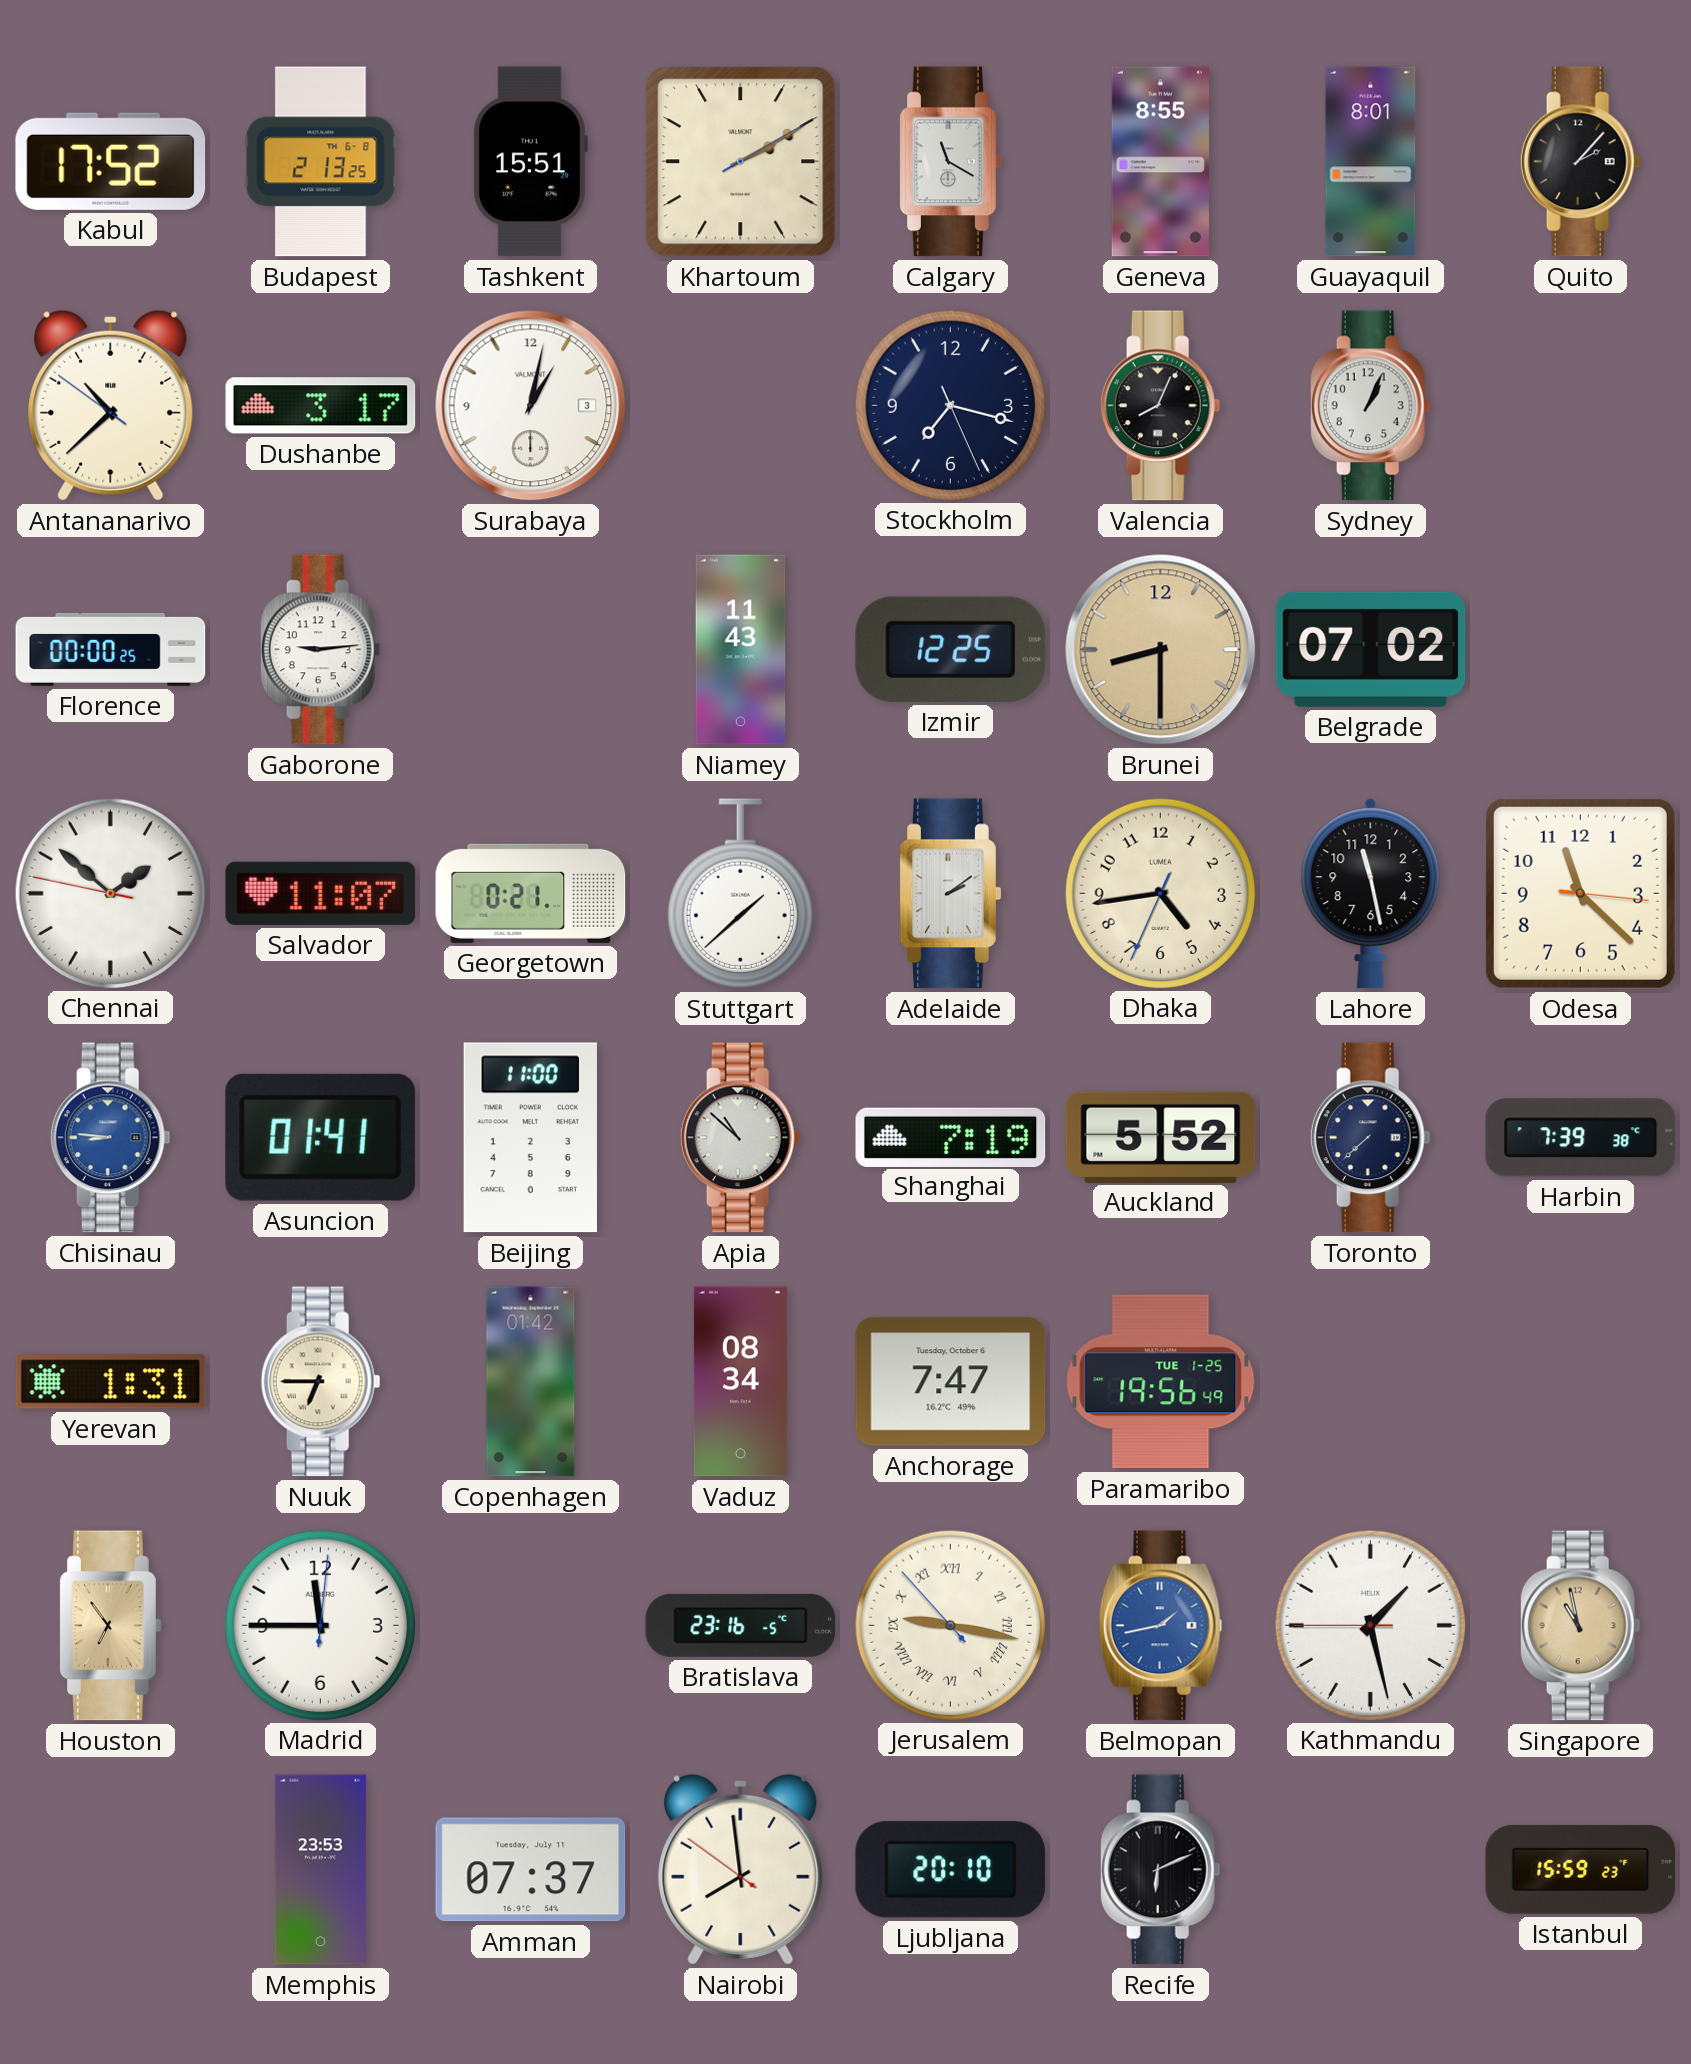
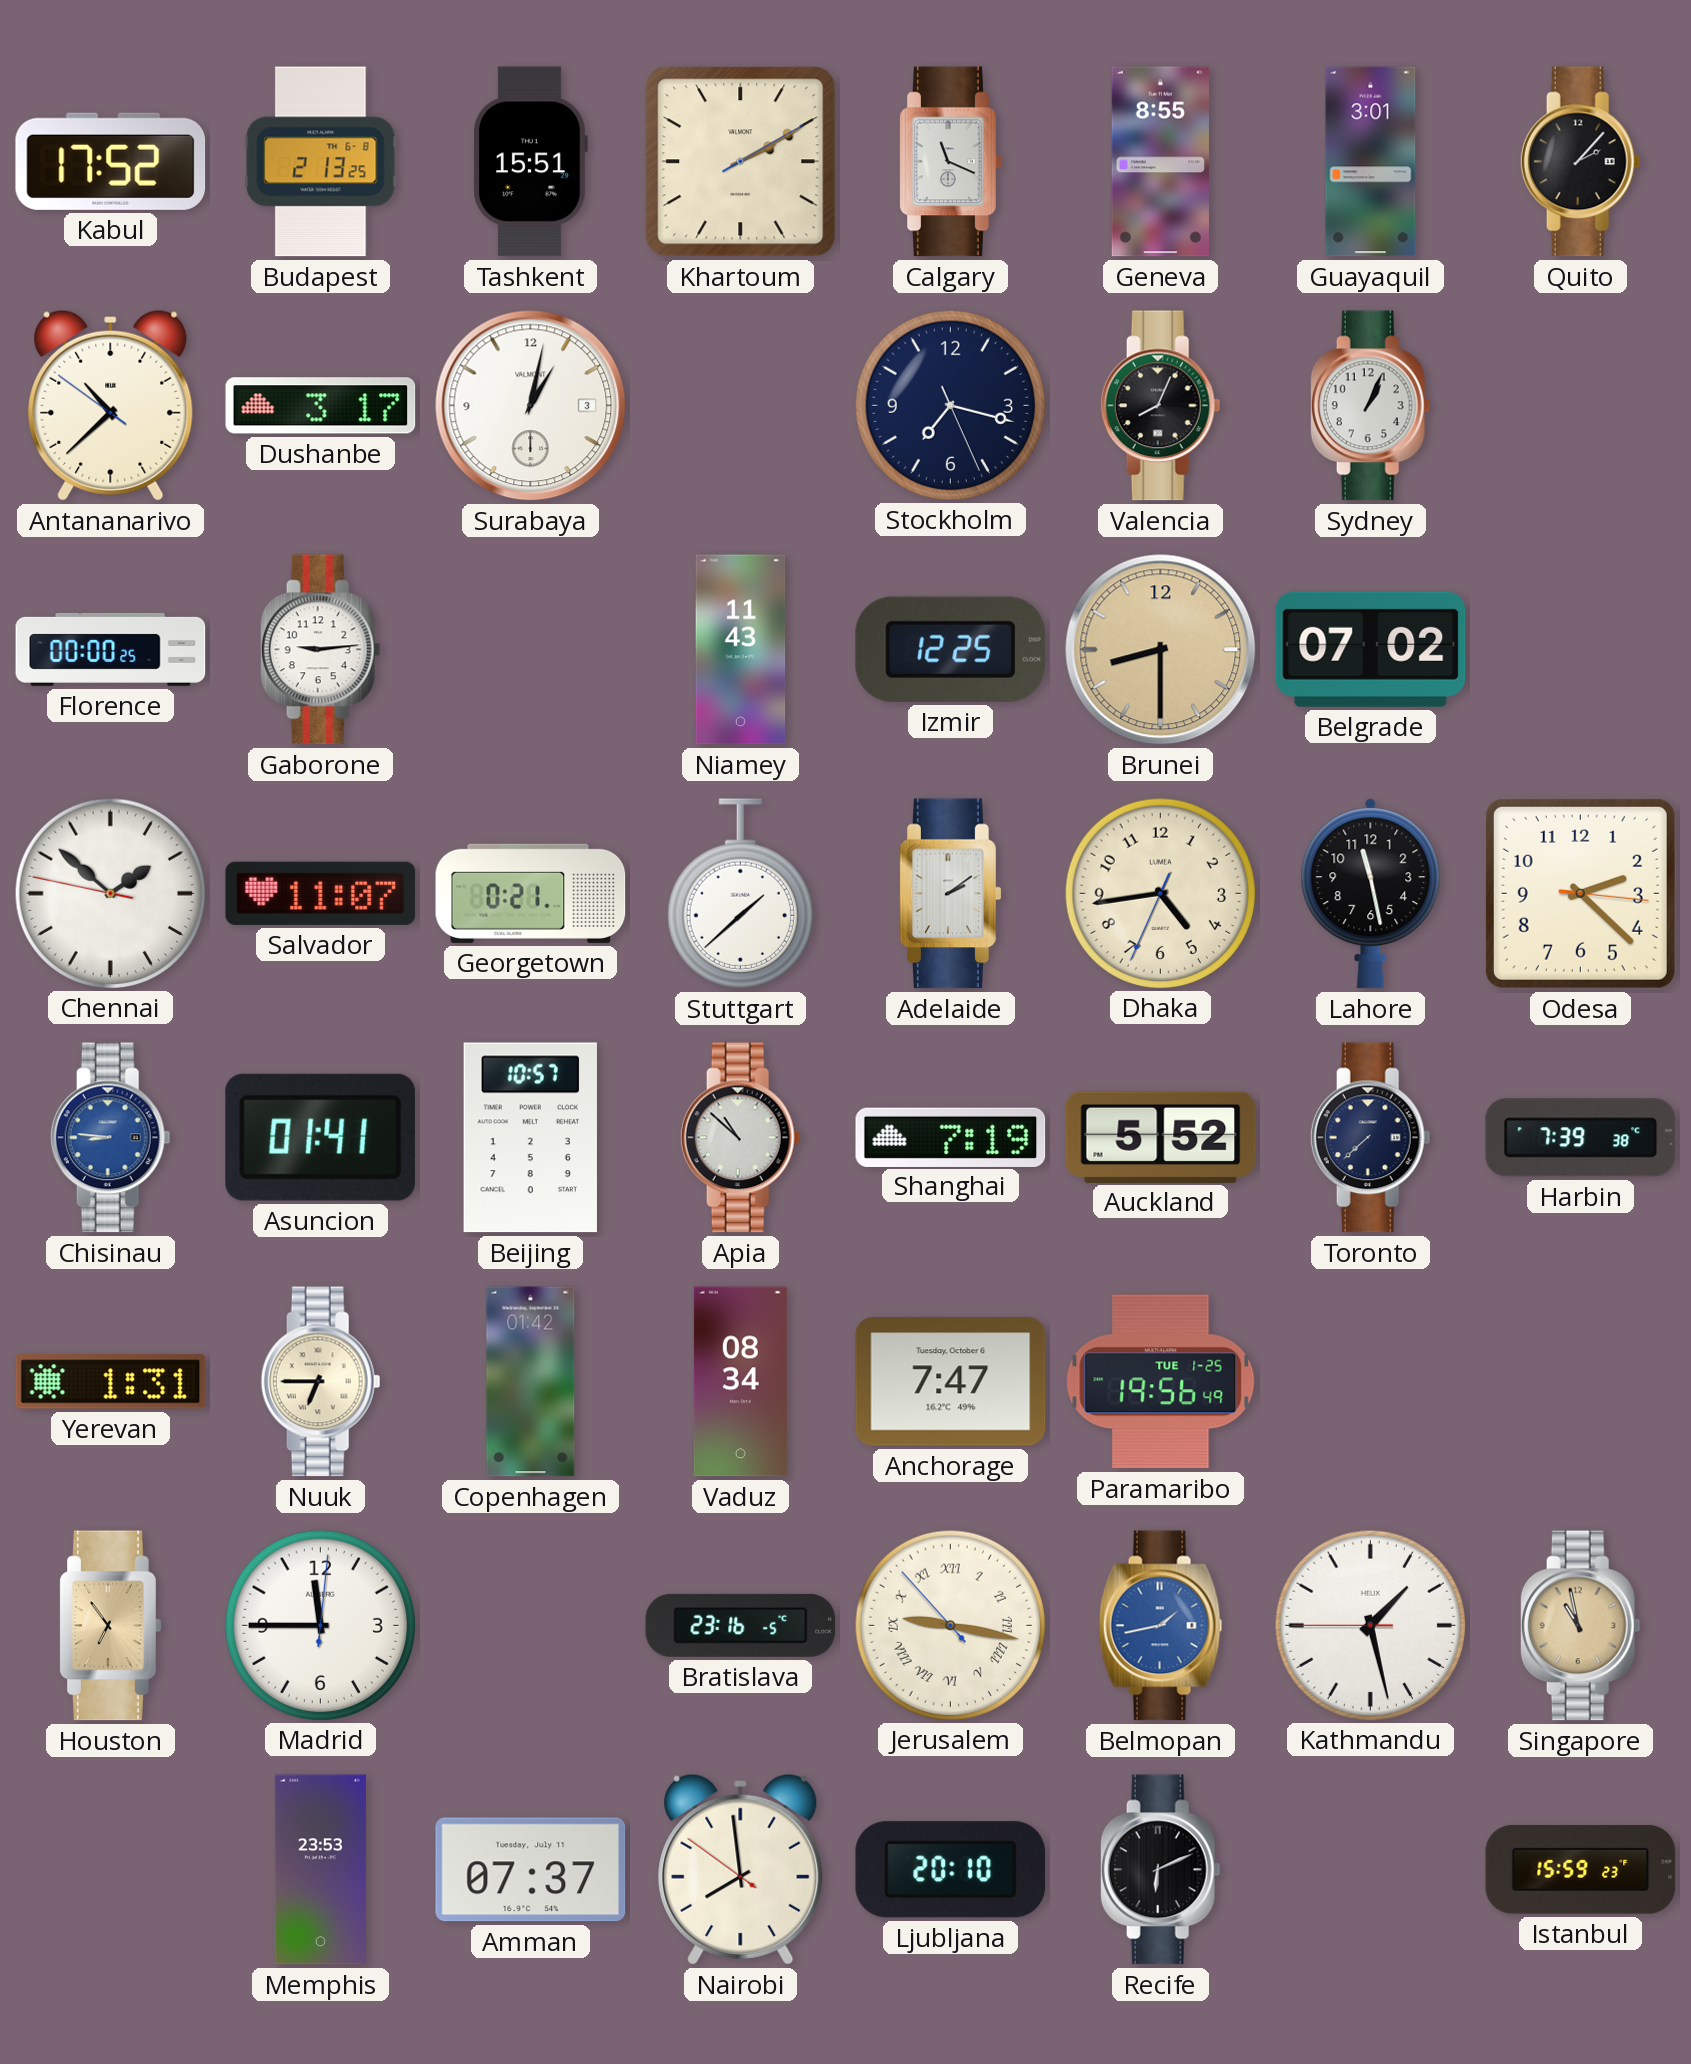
Calgary: 11:20 -> 11:19
Guayaquil: 8:01 -> 3:01
Odesa: 11:22 -> 2:22
Beijing: 11:00 -> 10:57
